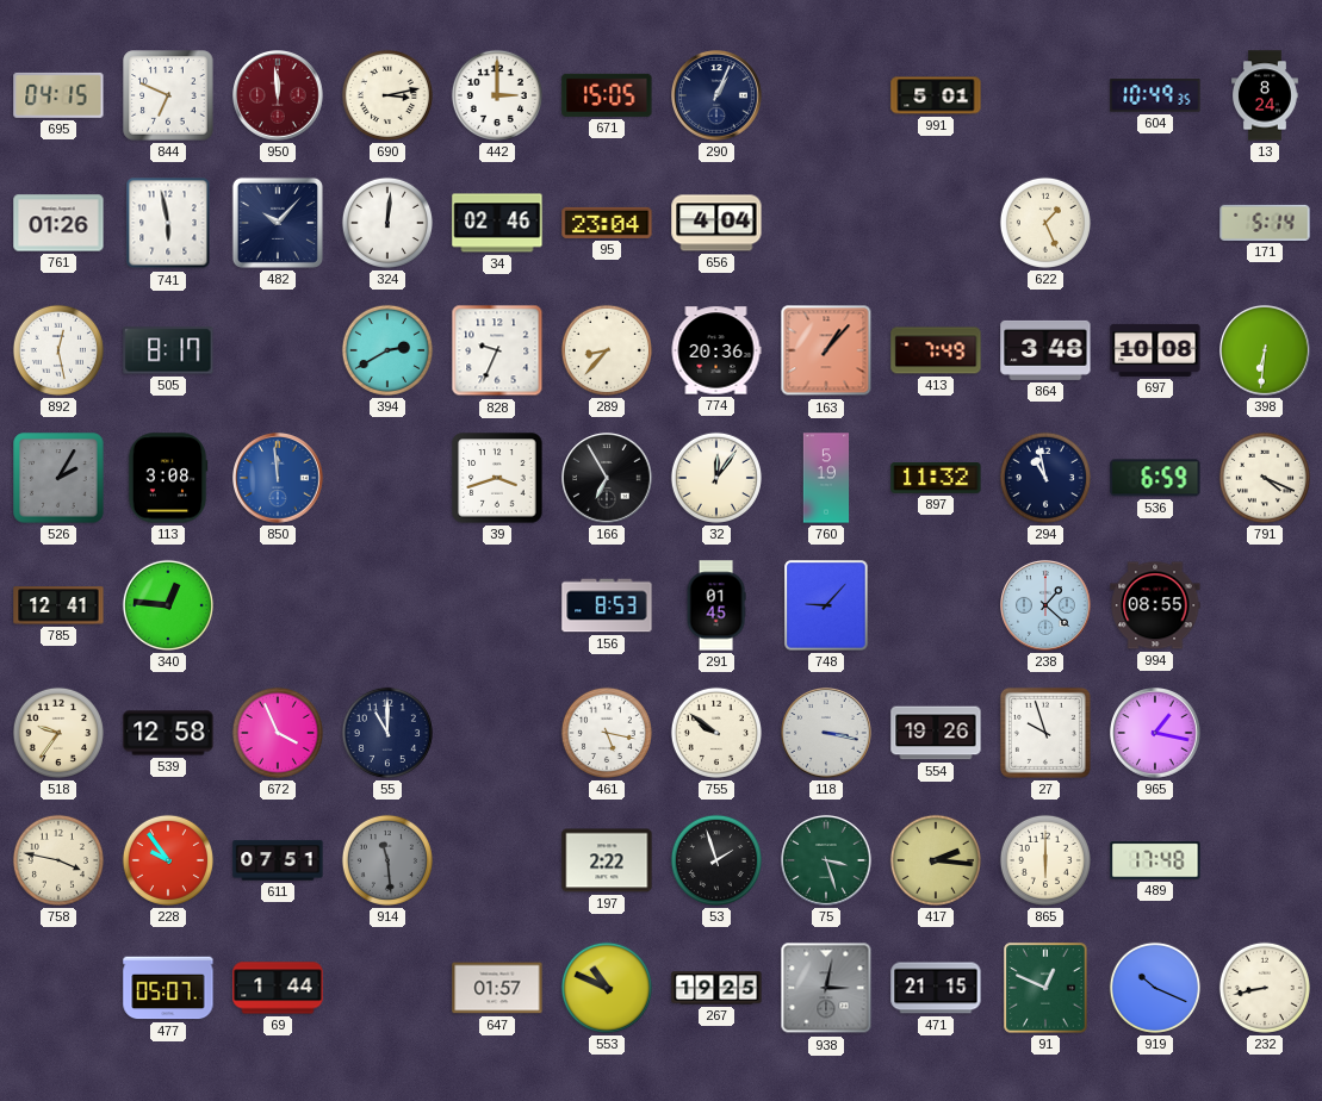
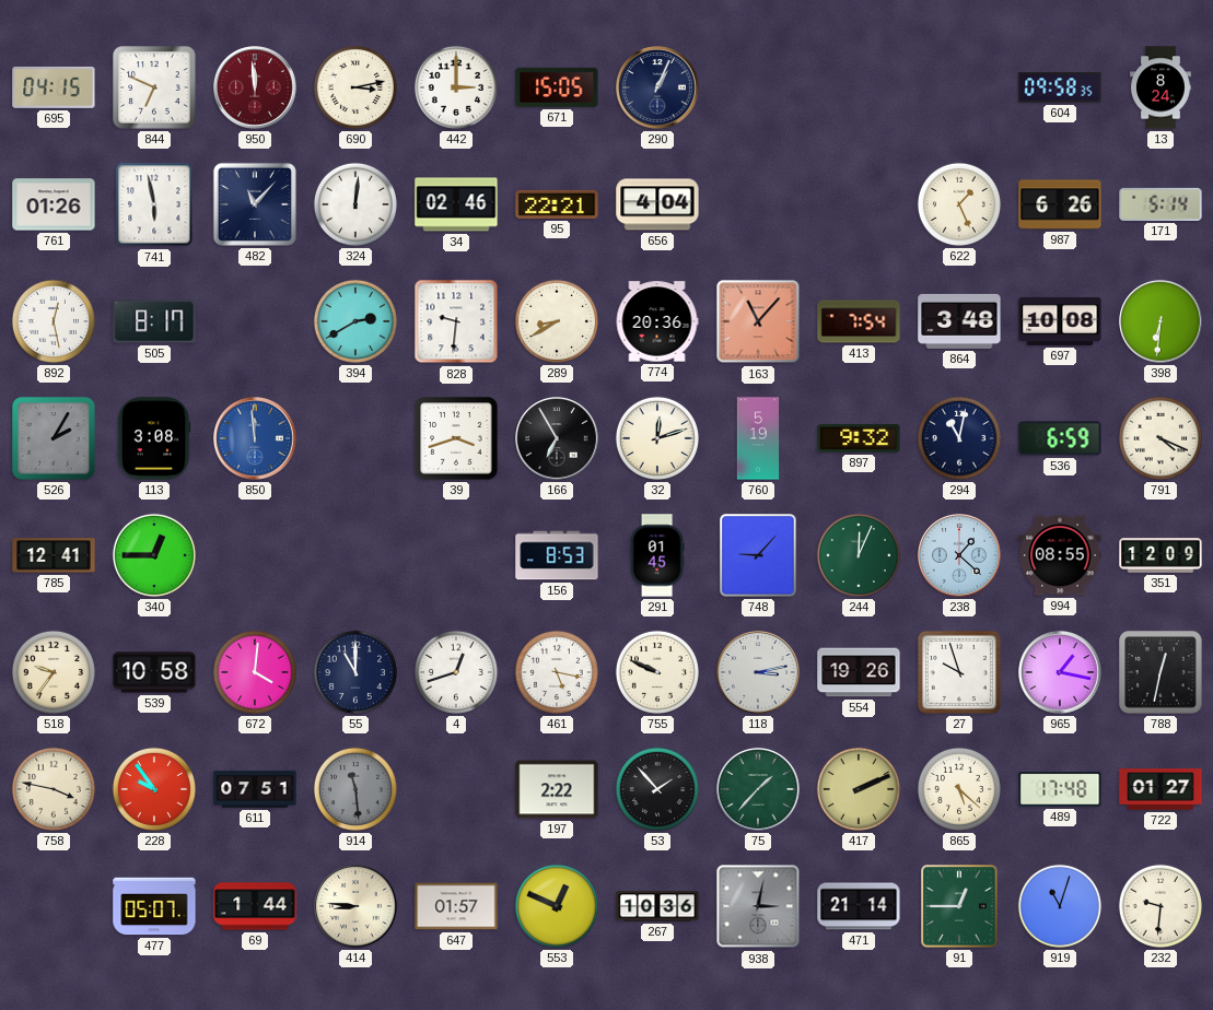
991: 5:01 -> none
604: 10:49 -> 09:58
482: 10:07 -> 11:07
95: 23:04 -> 22:21
987: none -> 6:26
828: 9:34 -> 9:31
289: 8:37 -> 8:40
163: 1:07 -> 11:07
413: 7:49 -> 7:54
32: 12:06 -> 12:12
897: 11:32 -> 9:32
294: 10:58 -> 11:02
340: 12:46 -> 12:45
244: none -> 12:04
351: none -> 12:09
539: 12:58 -> 10:58
672: 3:56 -> 4:01
4: none -> 12:42
755: 9:51 -> 9:49
118: 3:17 -> 3:13
788: none -> 12:32
53: 1:57 -> 1:53
75: 3:27 -> 1:37
417: 2:16 -> 2:11
865: 6:00 -> 5:22
722: none -> 01:27
414: none -> 8:46
553: 10:49 -> 12:49
267: 19:25 -> 10:36
471: 21:15 -> 21:14
91: 12:49 -> 12:45
919: 10:19 -> 11:03
232: 8:43 -> 9:31
